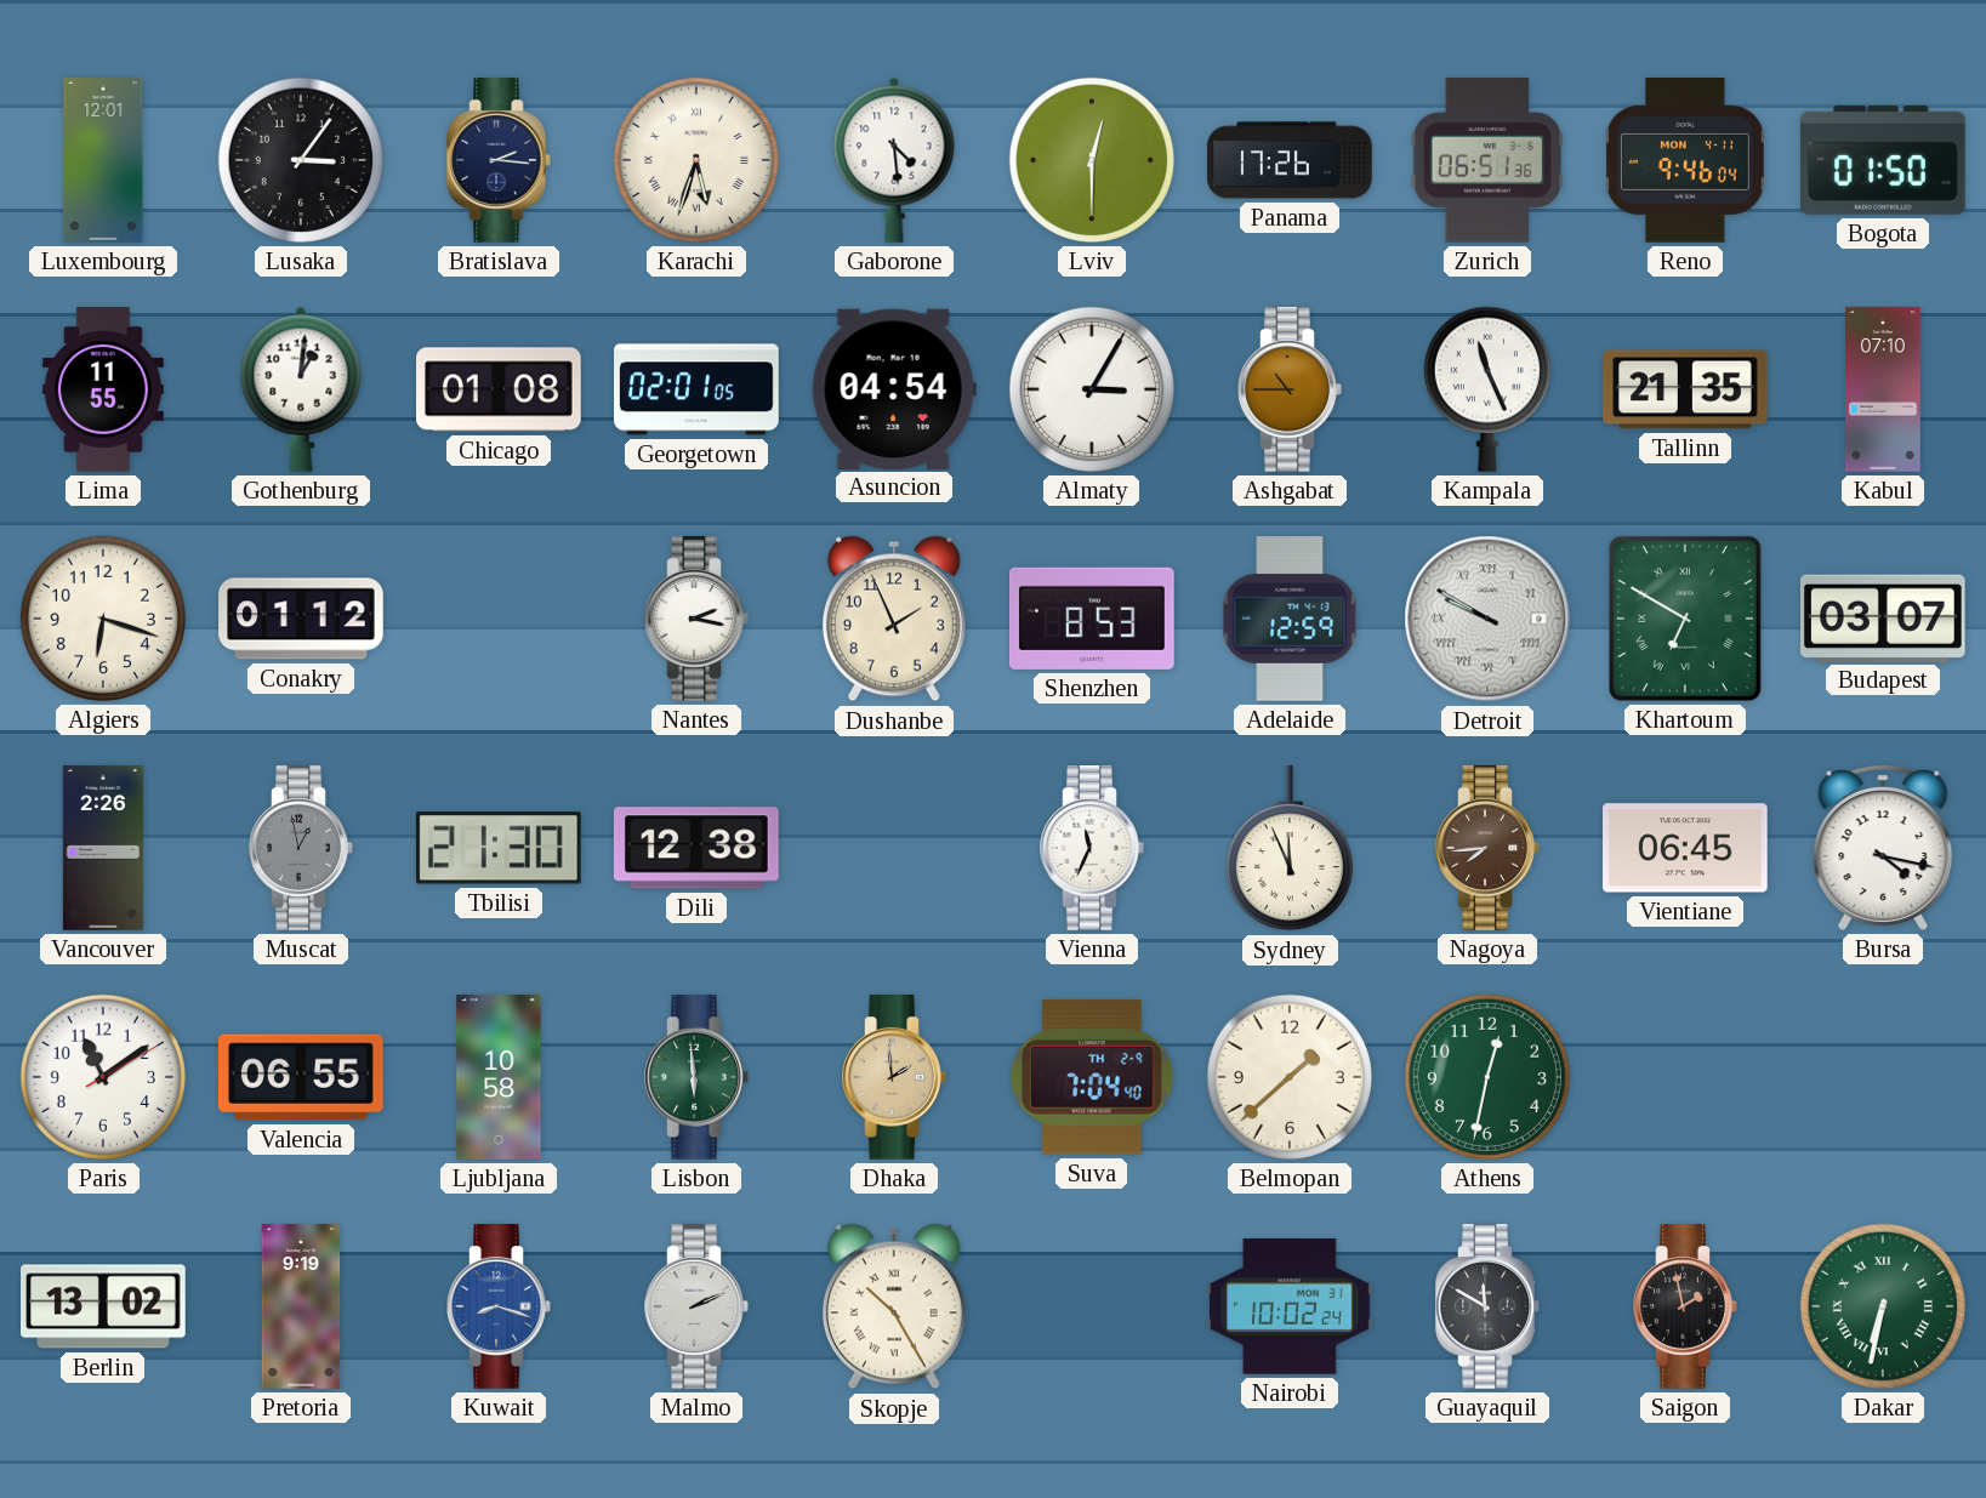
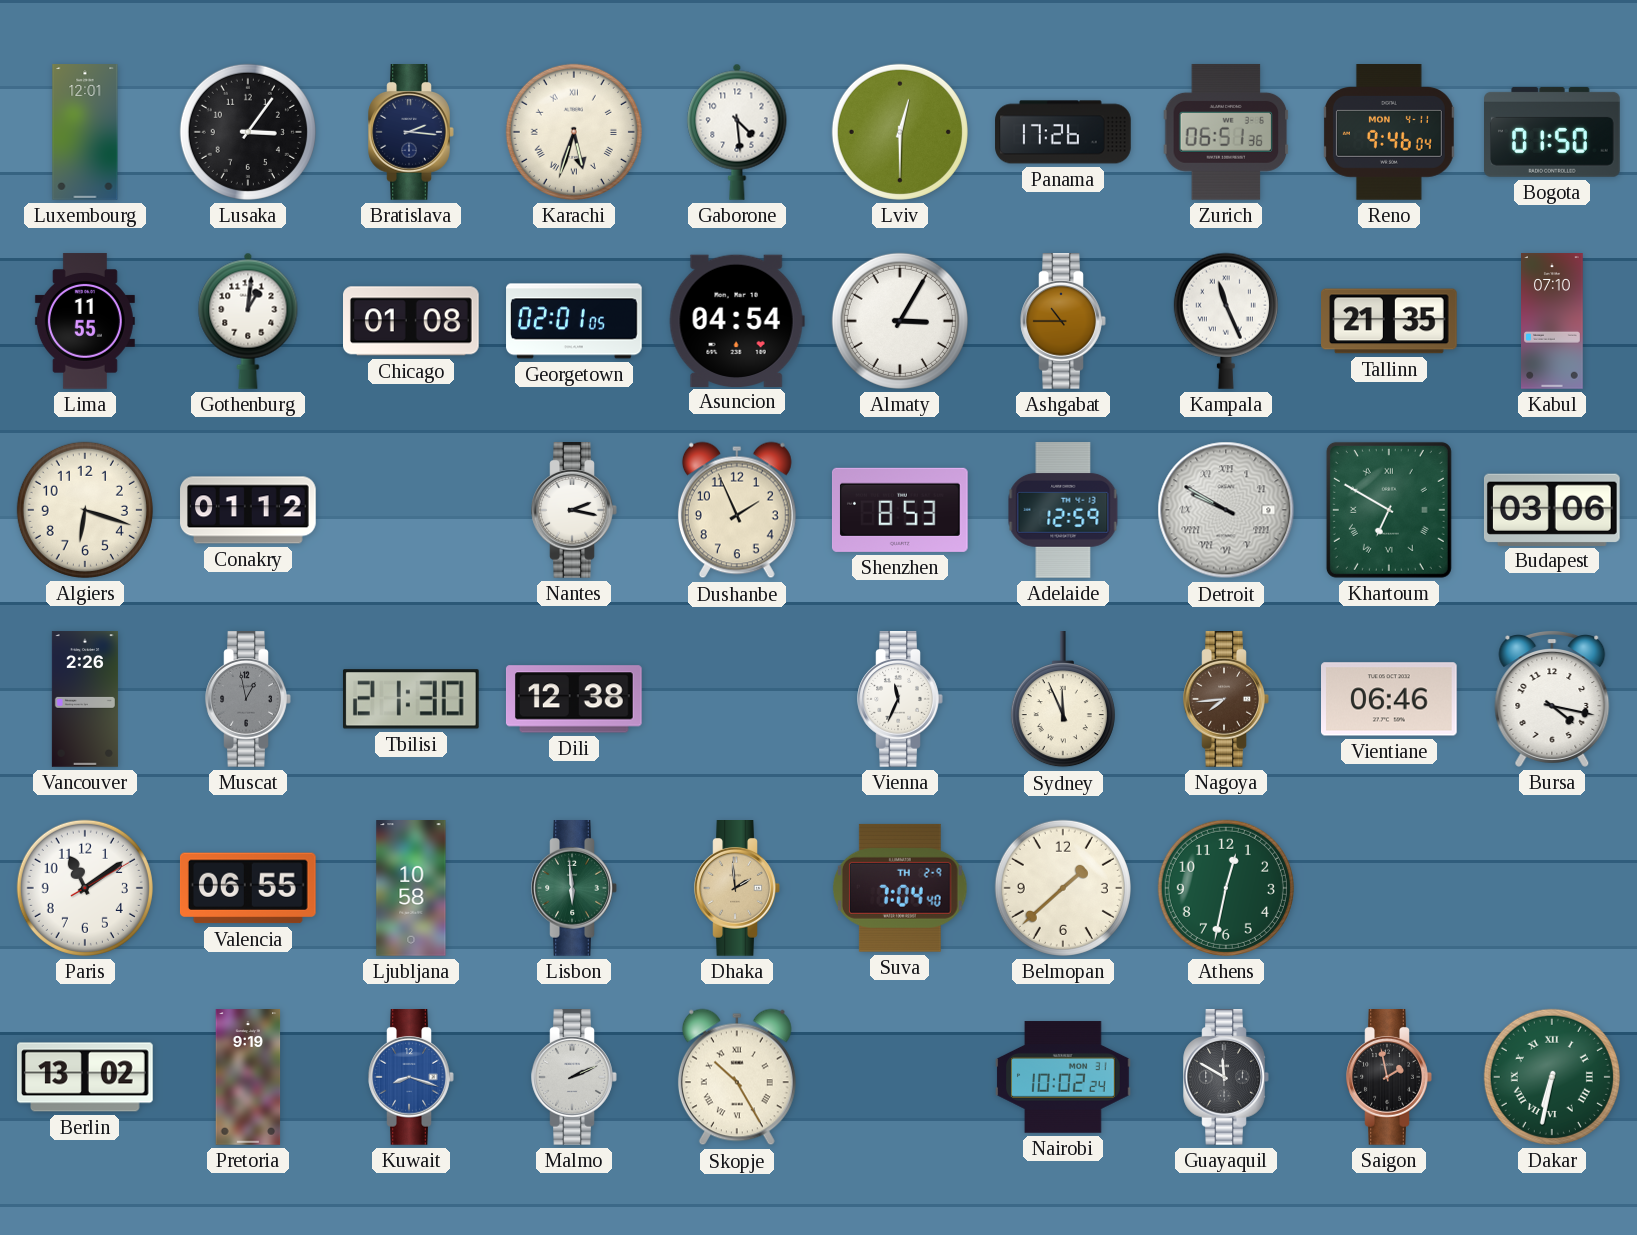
Budapest: 03:07 -> 03:06
Vientiane: 06:45 -> 06:46
